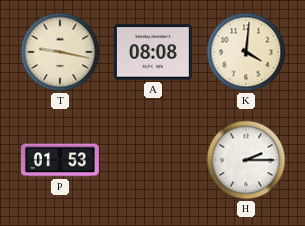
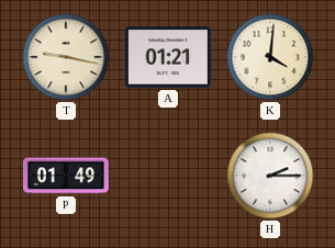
A: 08:08 -> 01:21
P: 01:53 -> 01:49
